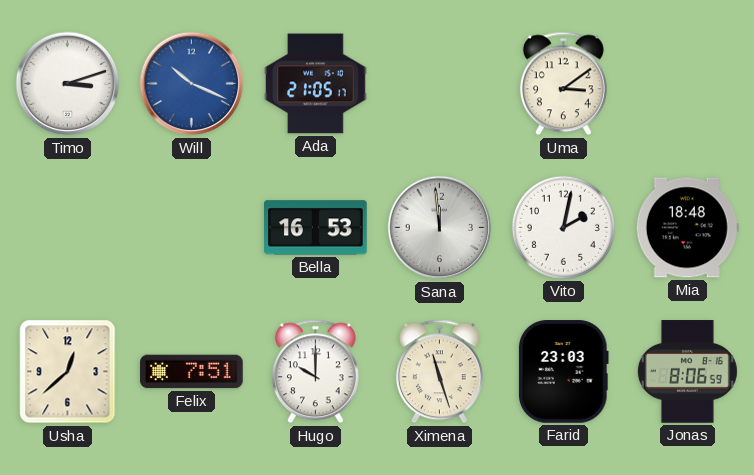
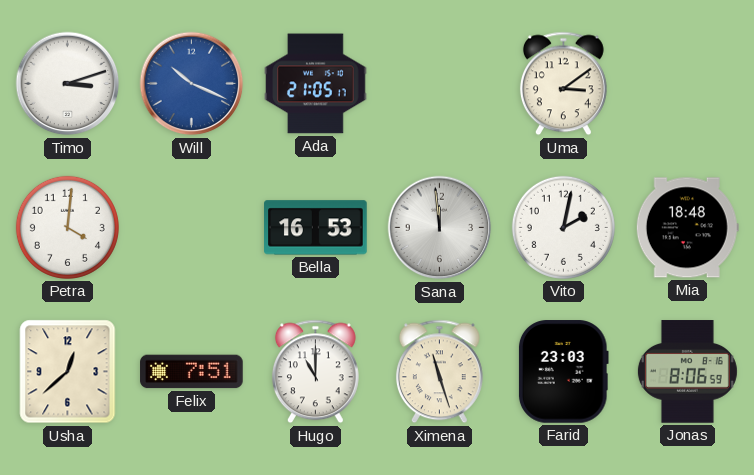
Petra: none -> 4:01
Hugo: 10:00 -> 11:00
